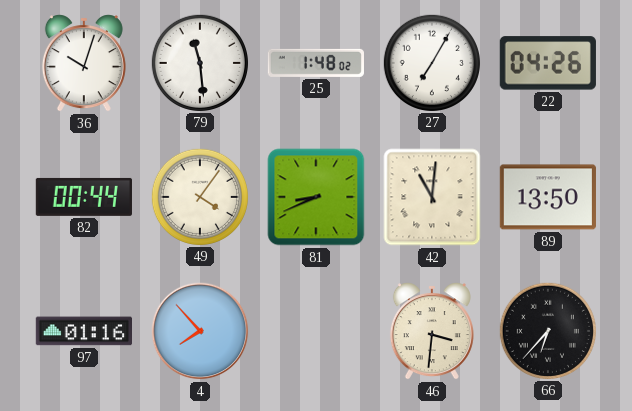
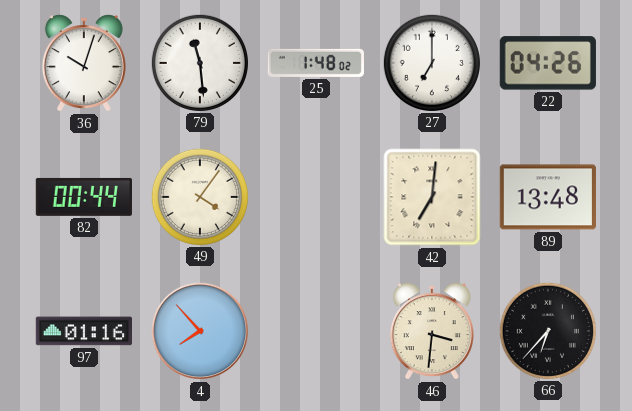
27: 7:05 -> 7:00
81: 8:41 -> none
42: 11:01 -> 7:01
89: 13:50 -> 13:48
